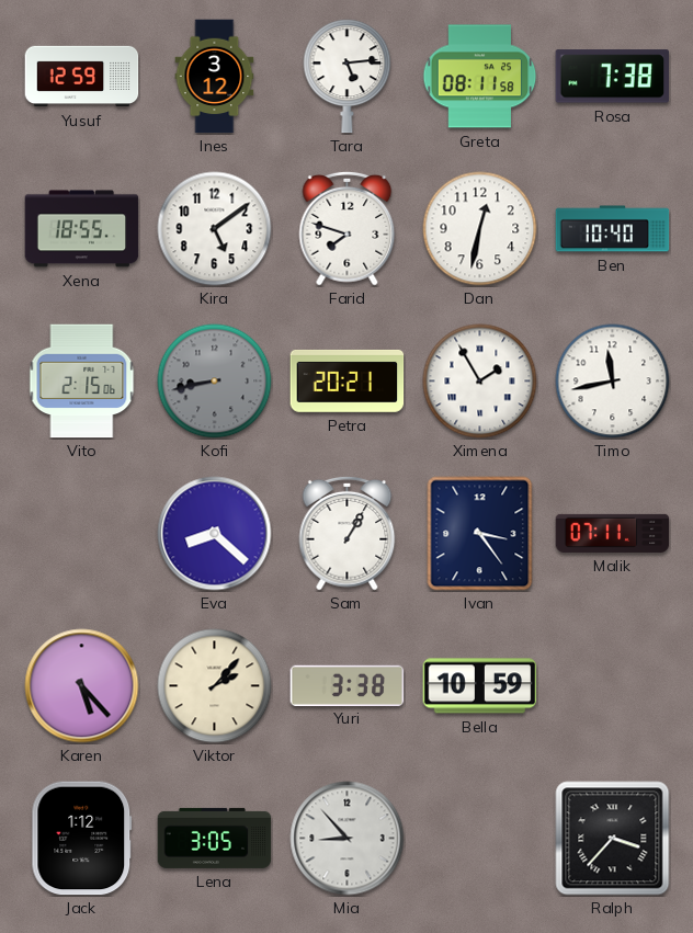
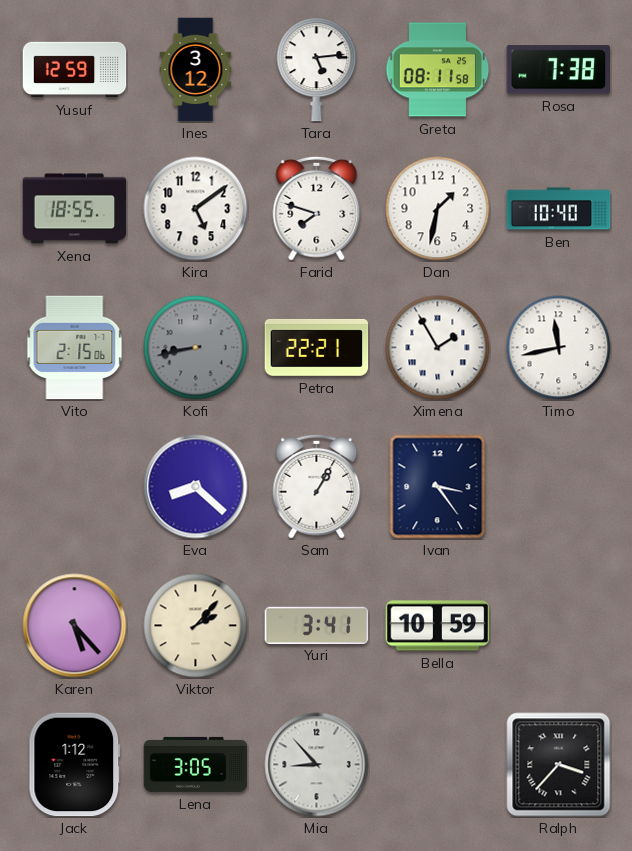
Dan: 12:32 -> 1:32
Petra: 20:21 -> 22:21
Malik: 07:11 -> none
Yuri: 3:38 -> 3:41
